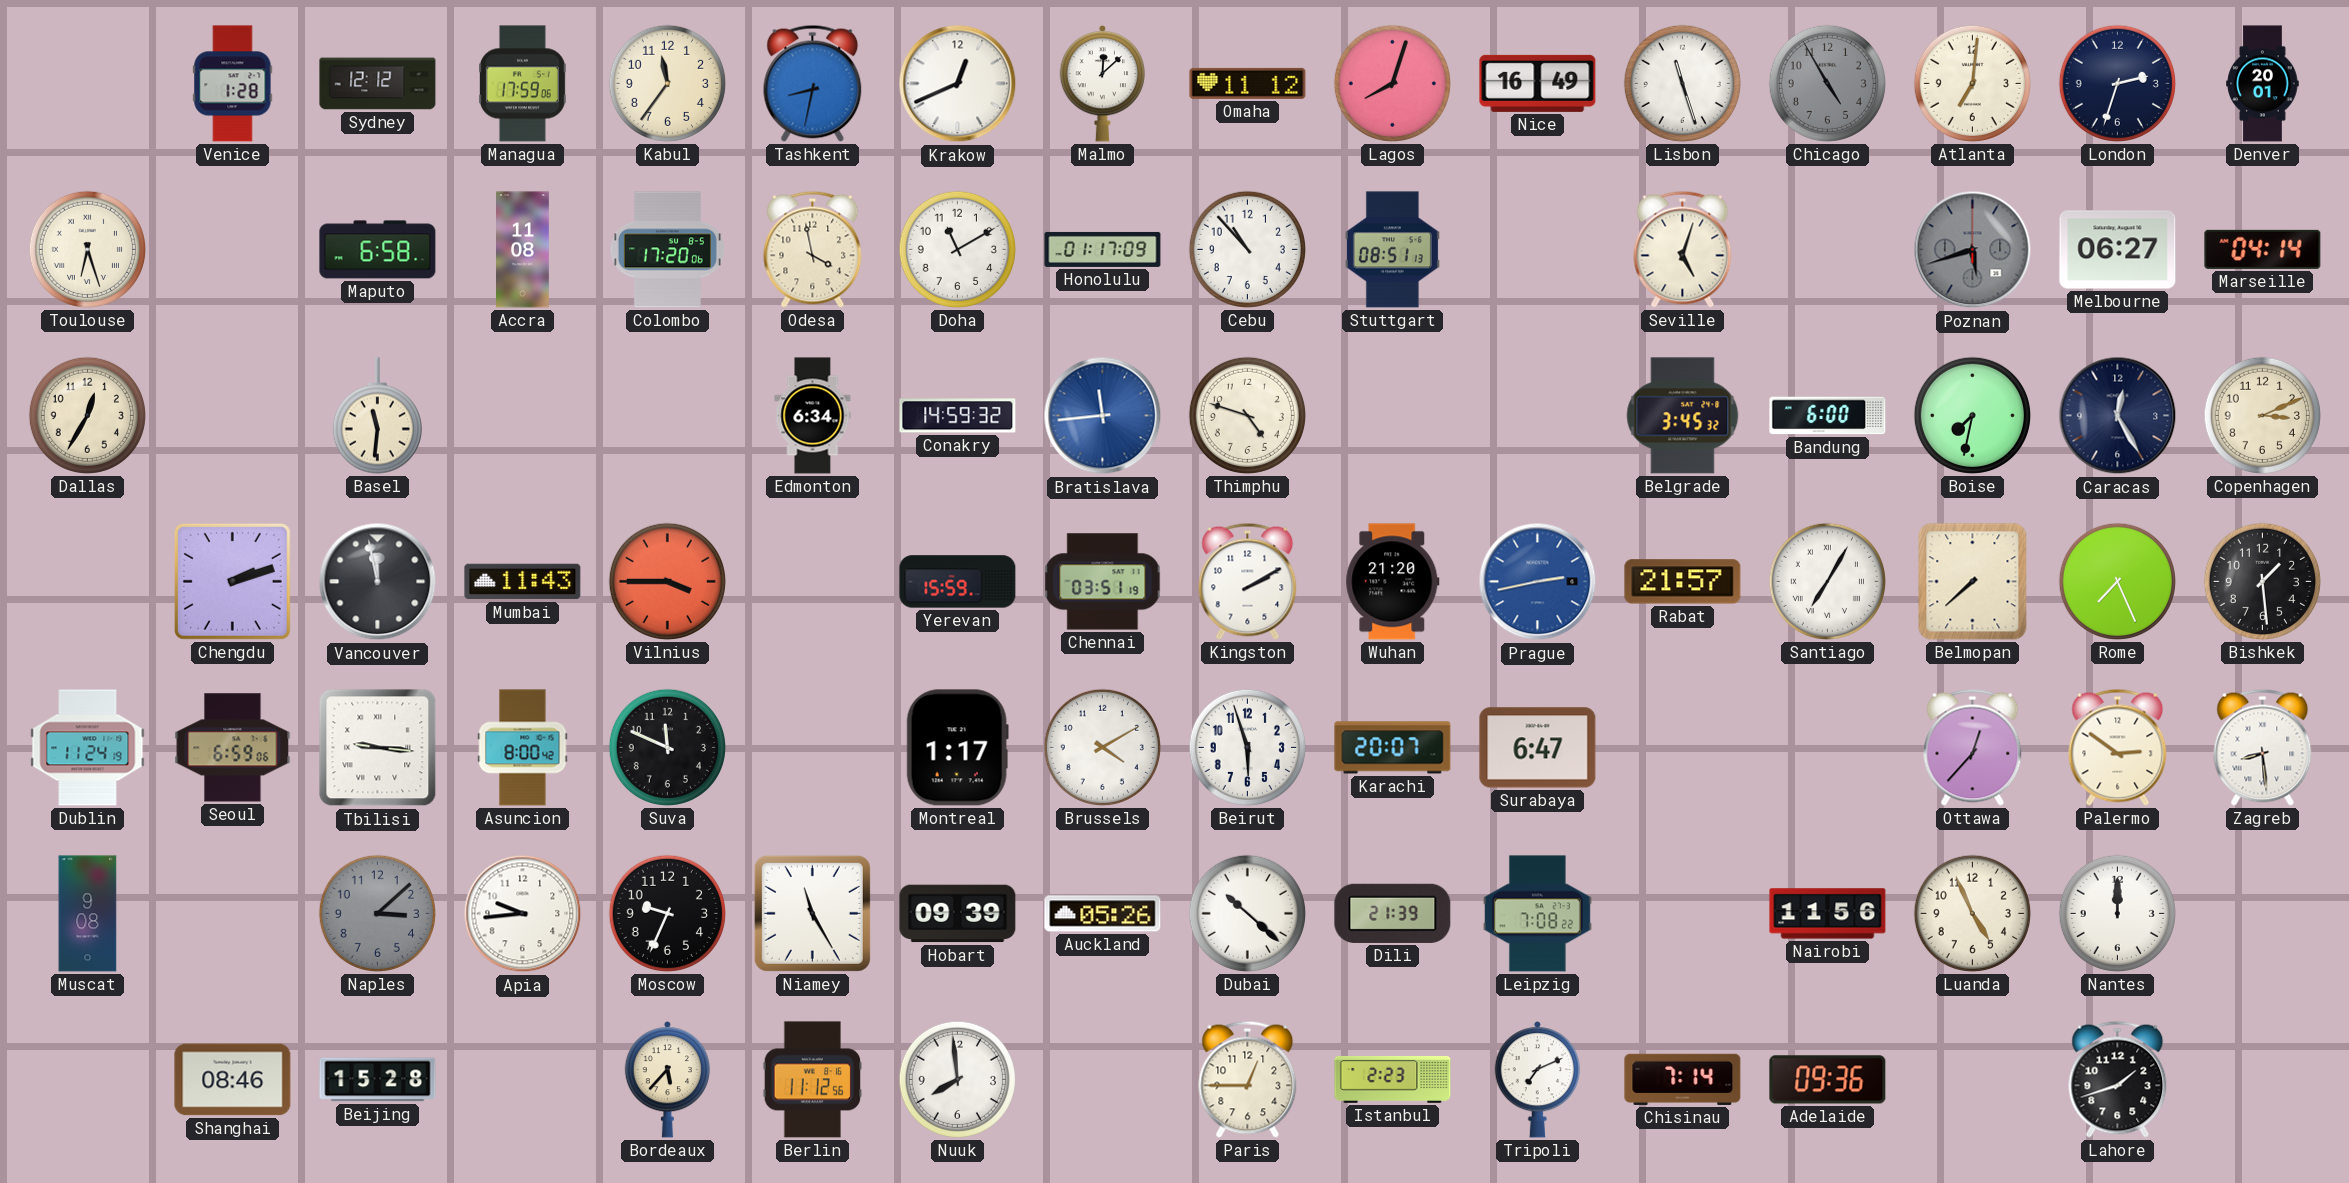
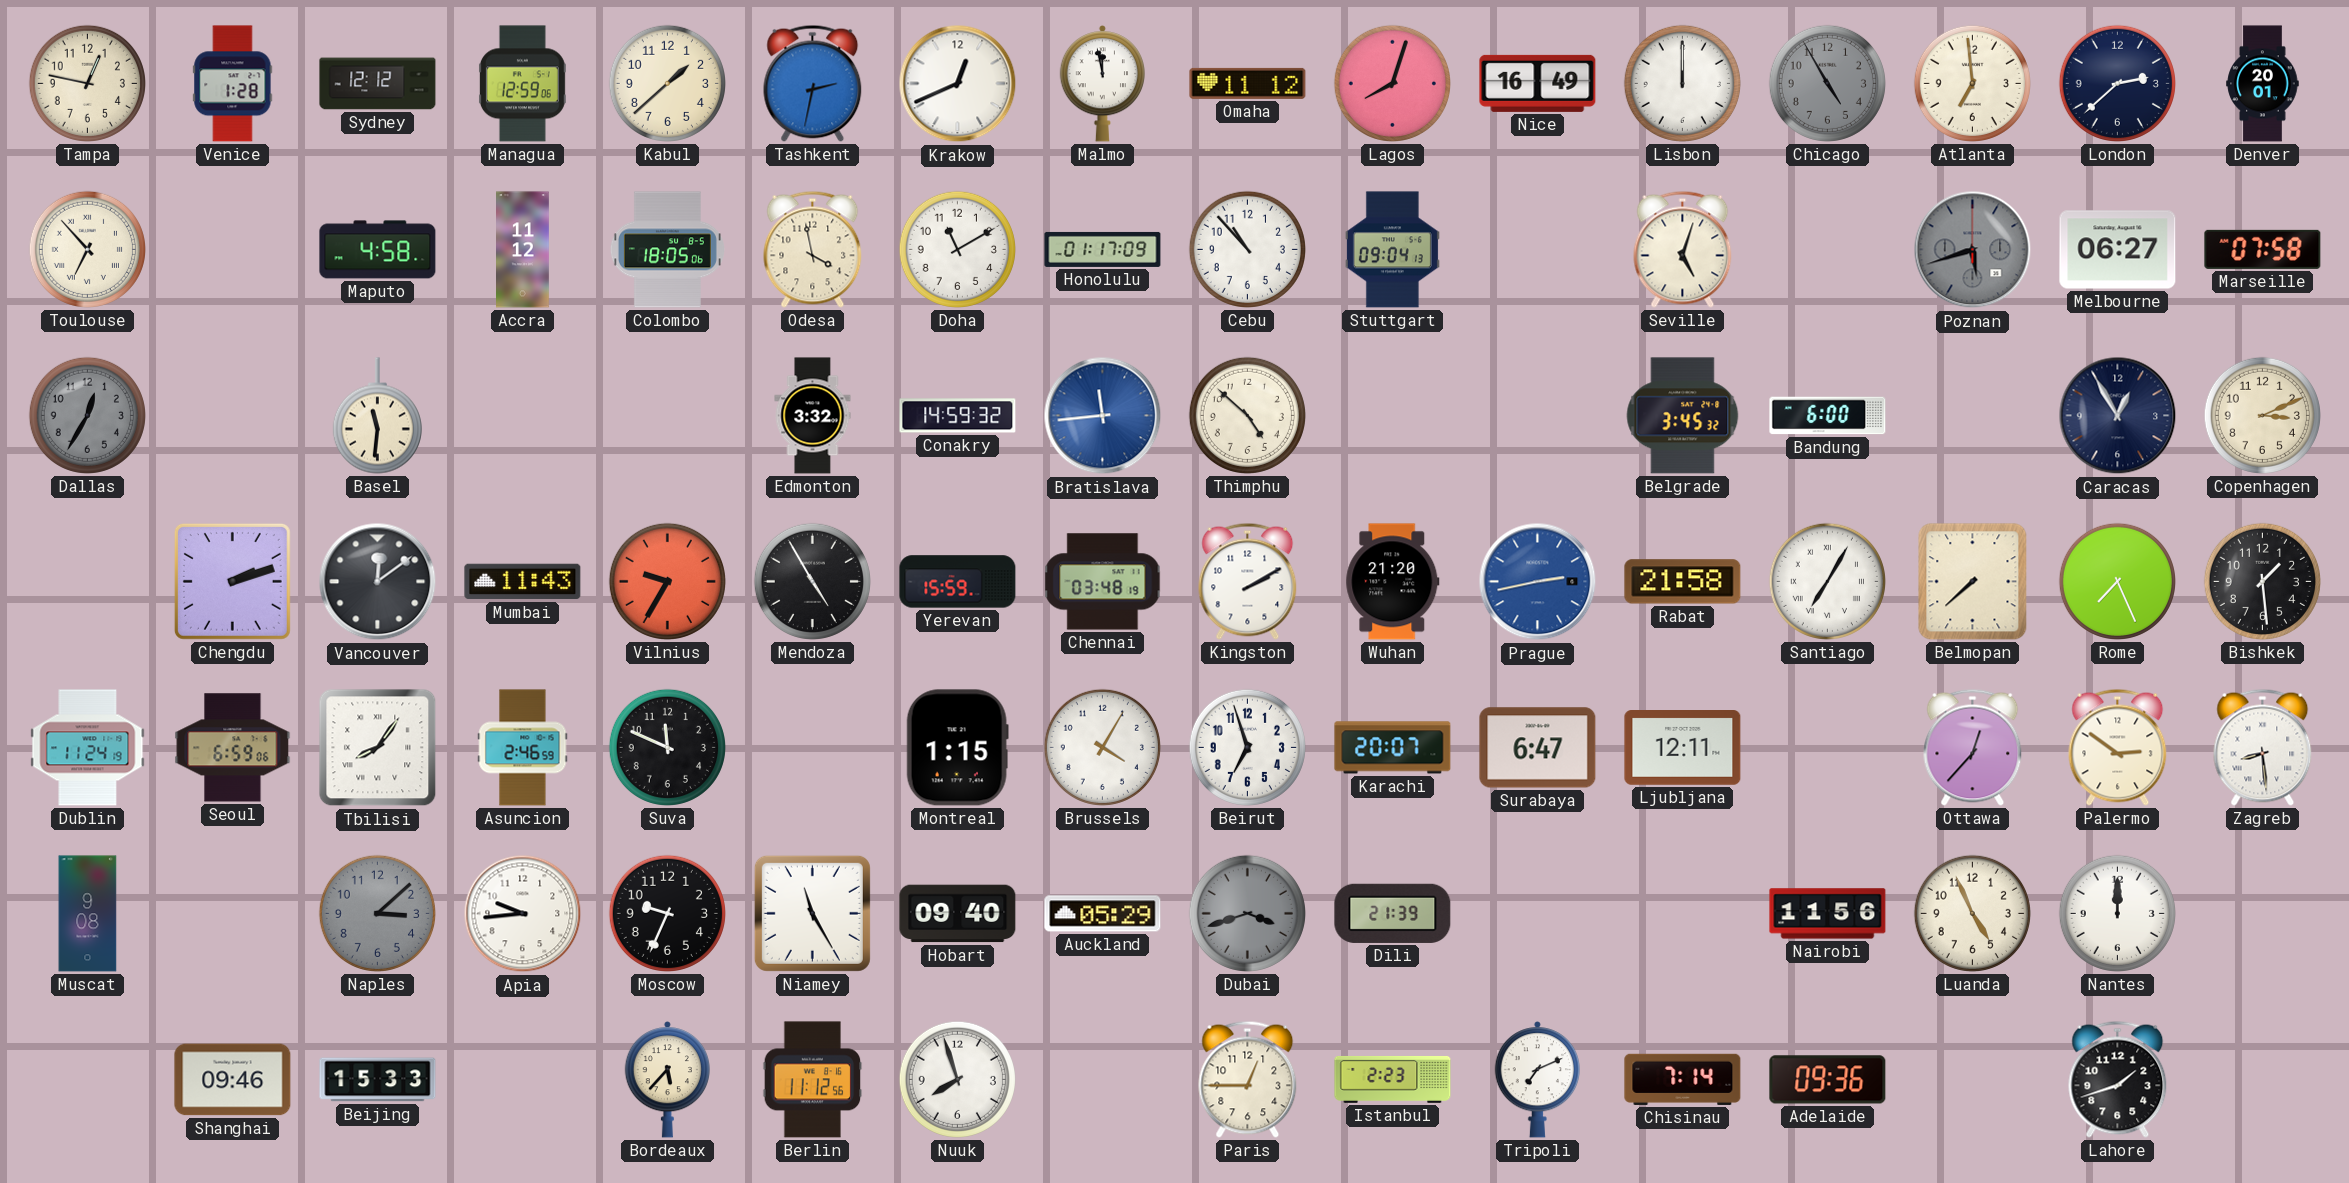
Tampa: none -> 12:47
Managua: 17:59 -> 12:59
Kabul: 11:36 -> 1:38
Tashkent: 8:32 -> 2:32
Malmo: 12:08 -> 11:58
Lisbon: 11:27 -> 12:00
Atlanta: 7:01 -> 6:59
London: 2:33 -> 2:38
Toulouse: 6:27 -> 6:53
Maputo: 6:58 -> 4:58
Accra: 11:08 -> 11:12
Colombo: 17:20 -> 18:05
Stuttgart: 08:51 -> 09:04
Marseille: 04:14 -> 07:58
Dallas dial: cream -> grey
Edmonton: 6:34 -> 3:32
Thimphu: 4:48 -> 4:52
Boise: 7:32 -> none
Caracas: 12:25 -> 12:55
Vancouver: 11:58 -> 12:09
Vilnius: 3:45 -> 9:35
Mendoza: none -> 4:55
Chennai: 03:51 -> 03:48
Rabat: 21:57 -> 21:58
Tbilisi: 9:16 -> 8:06
Asuncion: 8:00 -> 2:46
Montreal: 1:17 -> 1:15
Brussels: 4:10 -> 4:05
Beirut: 5:57 -> 6:57
Ljubljana: none -> 12:11
Hobart: 09:39 -> 09:40
Auckland: 05:26 -> 05:29
Dubai: 10:22 -> 3:42
Dubai dial: white -> grey
Leipzig: 7:08 -> none
Shanghai: 08:46 -> 09:46
Beijing: 15:28 -> 15:33
Nuuk: 7:59 -> 7:57
